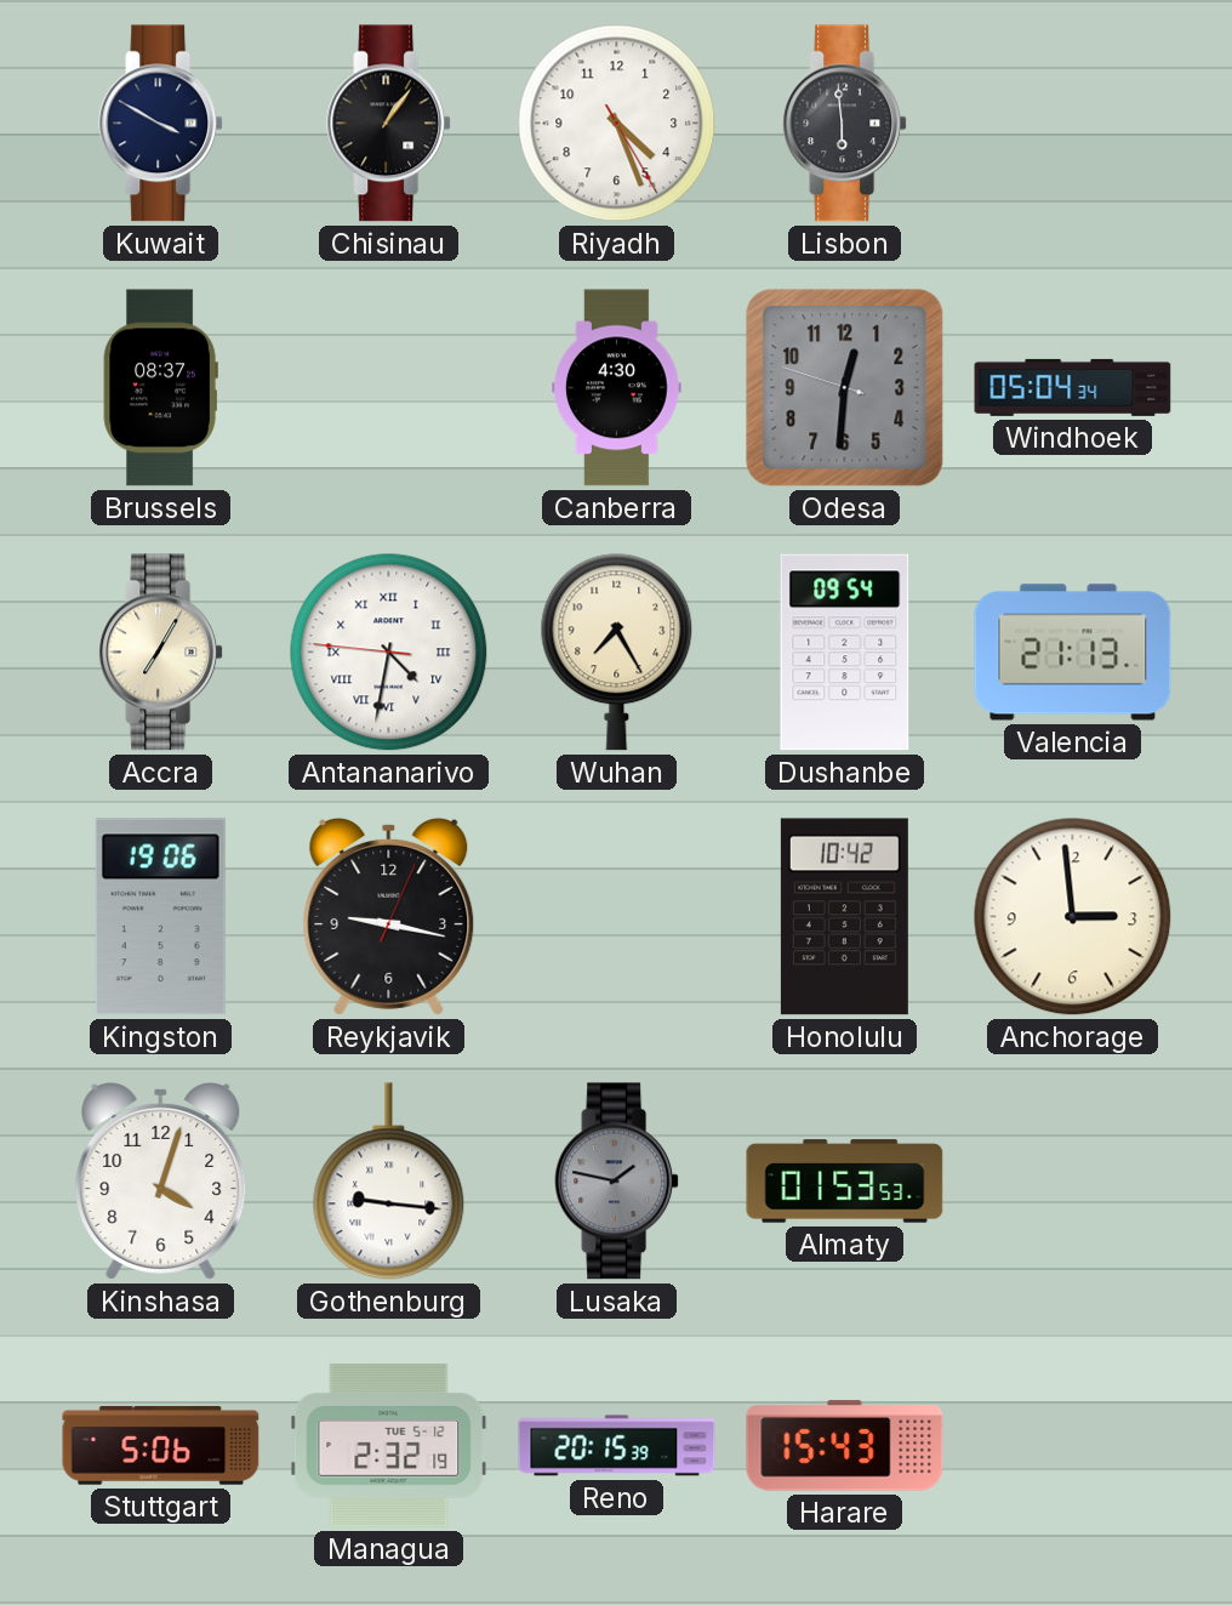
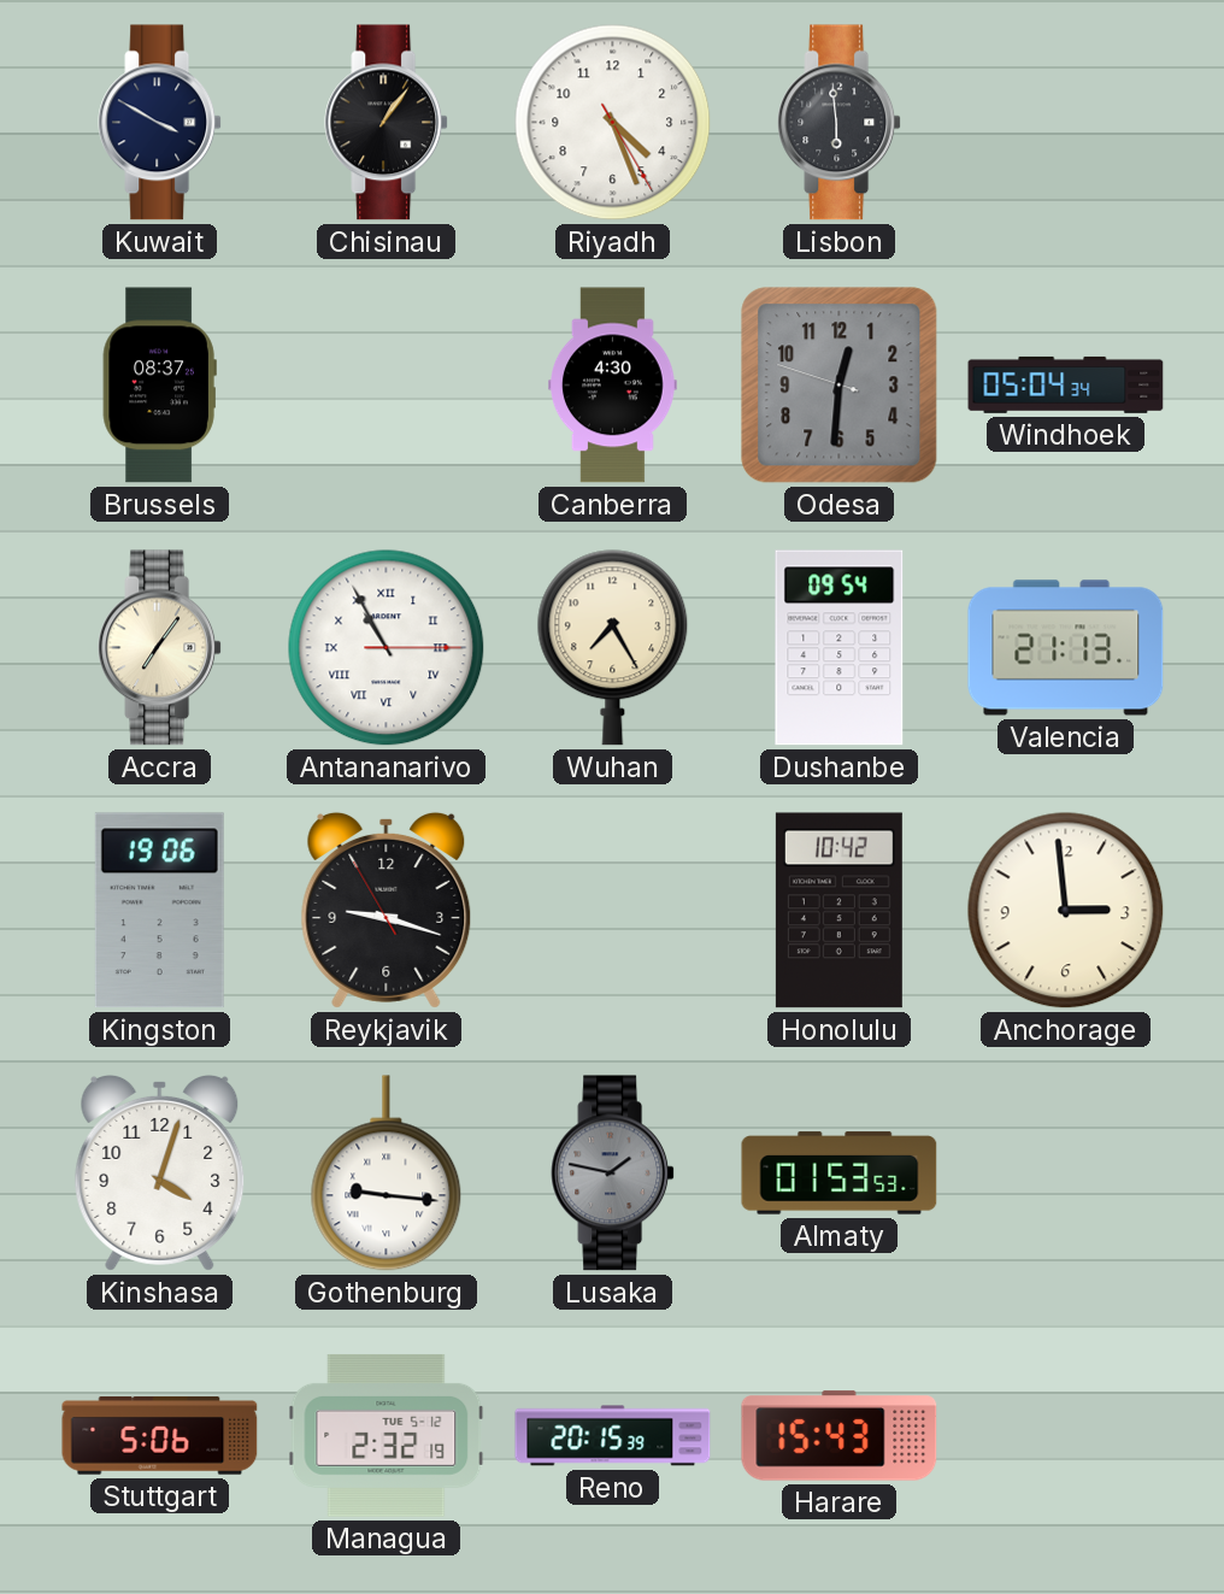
Accra: 7:05 -> 7:06
Antananarivo: 4:31 -> 10:55
Reykjavik: 9:17:04 -> 9:17:55
